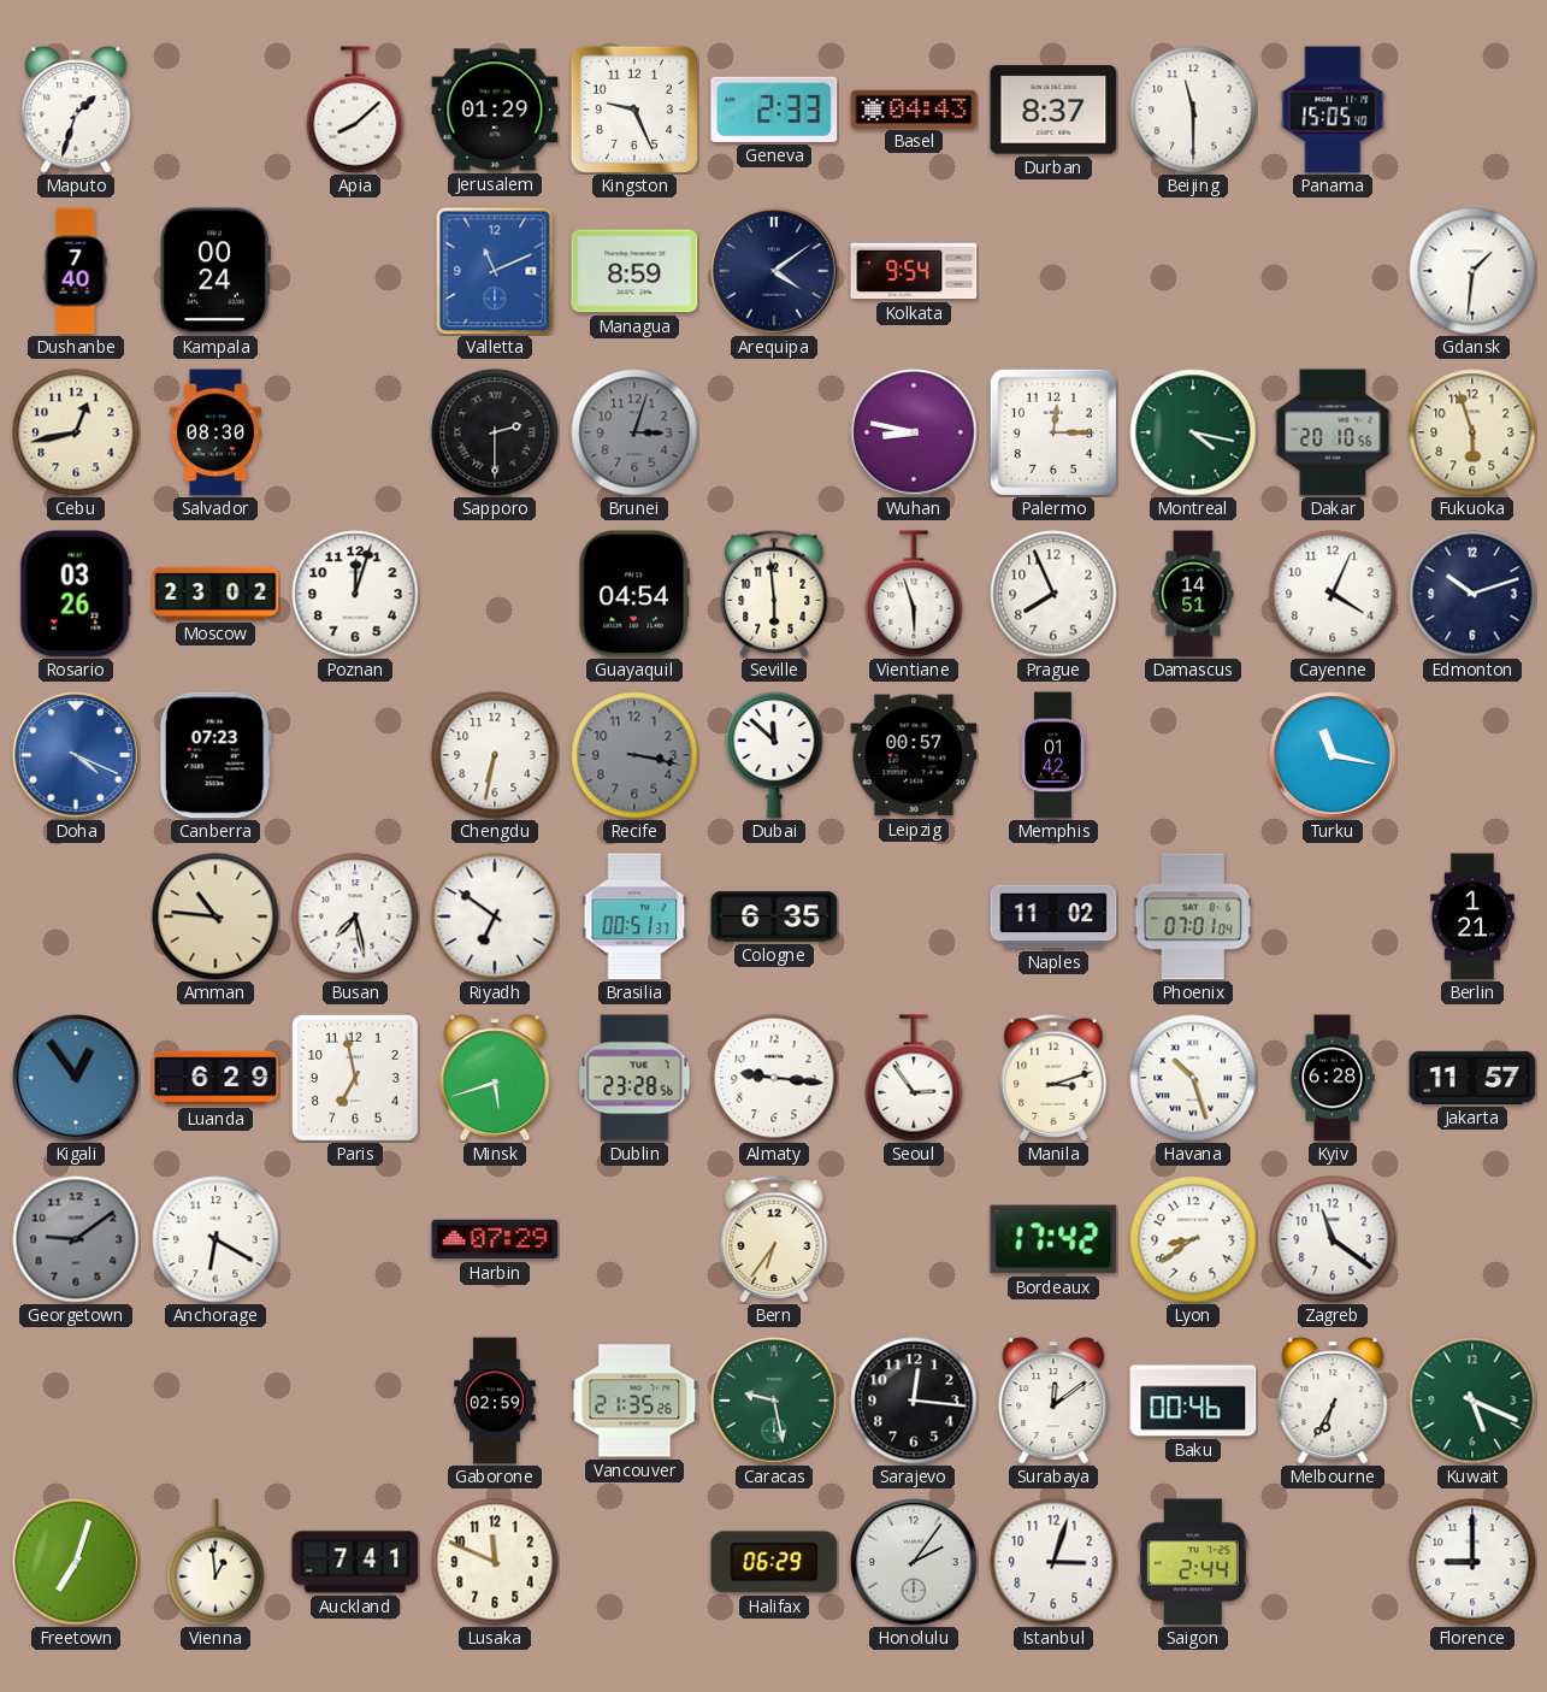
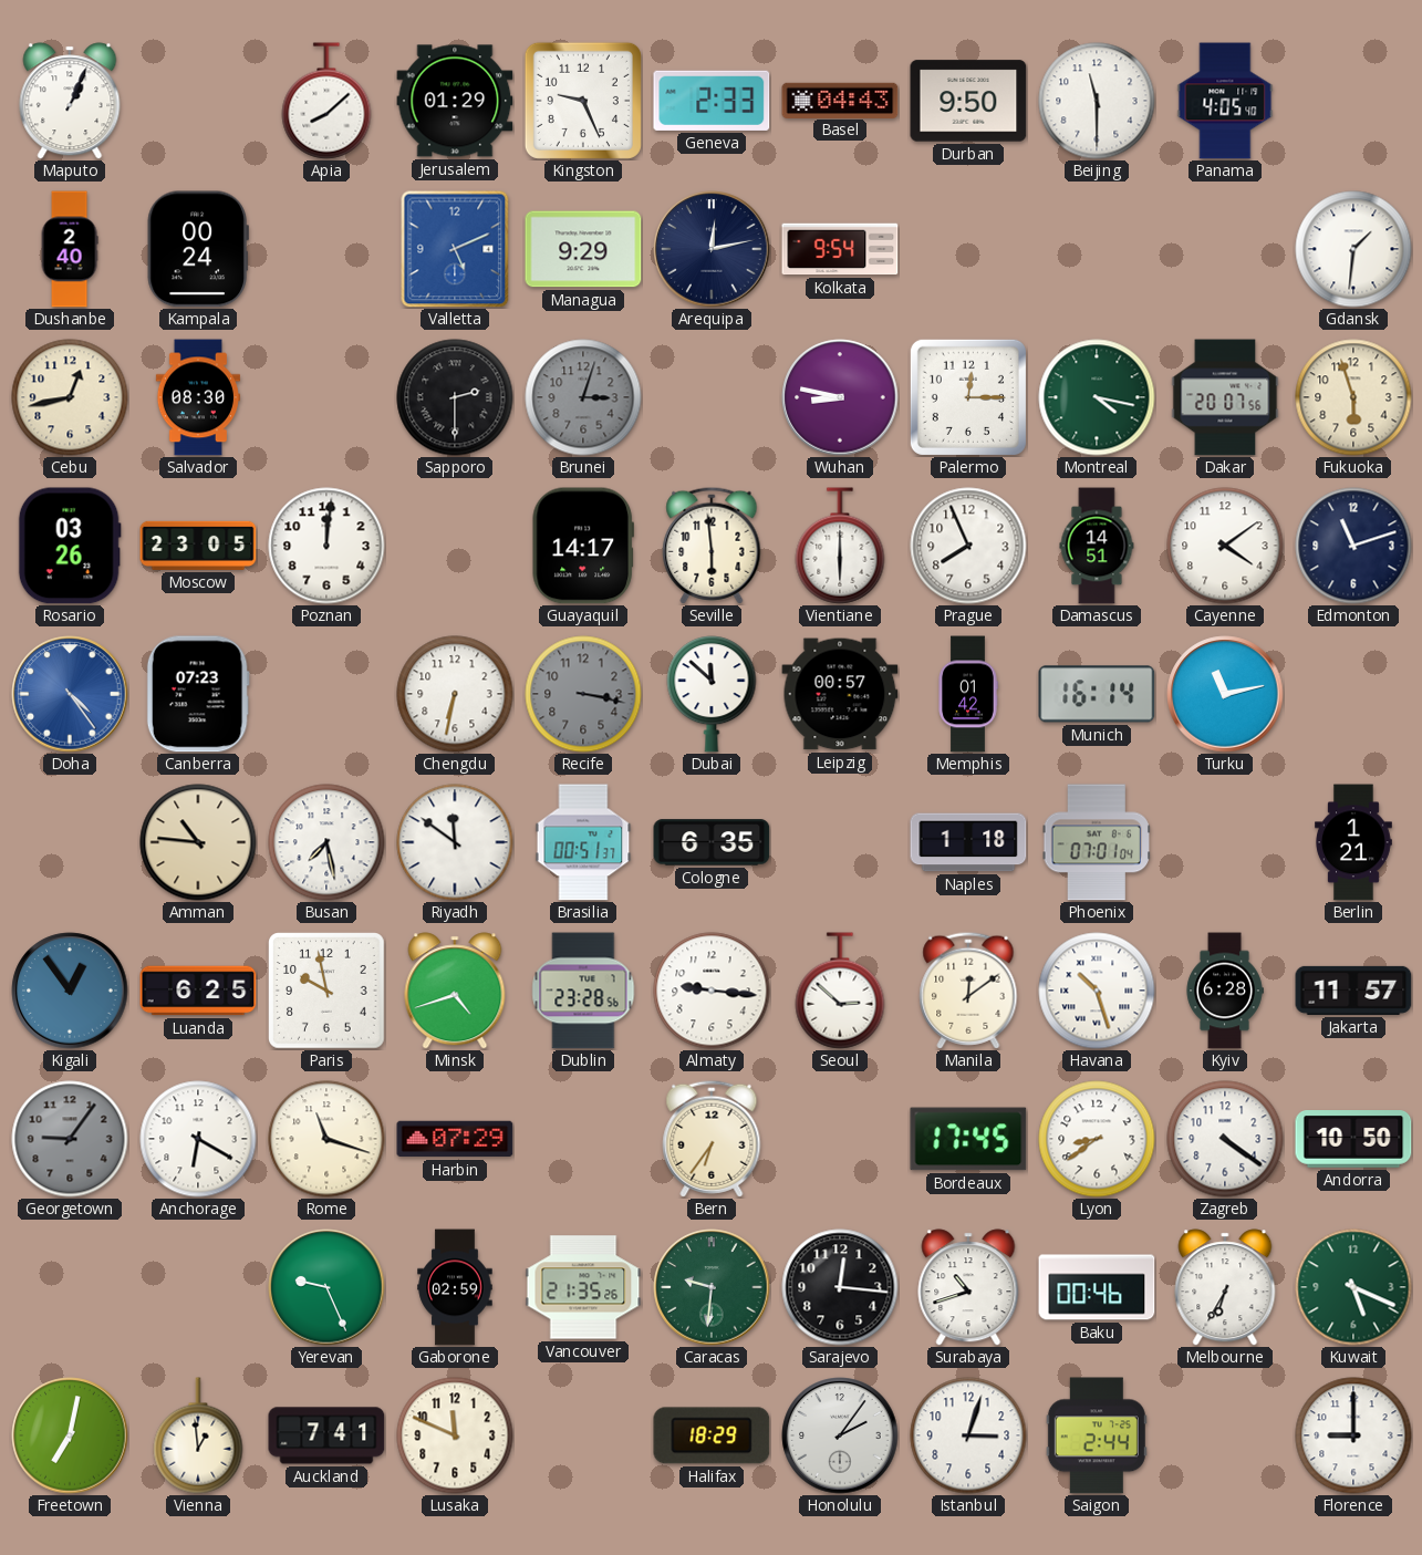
Maputo: 1:33 -> 1:04
Durban: 8:37 -> 9:50
Panama: 15:05 -> 4:05
Dushanbe: 7:40 -> 2:40
Valletta: 11:11 -> 5:11
Managua: 8:59 -> 9:29
Arequipa: 4:09 -> 12:13
Dakar: 20:10 -> 20:07
Moscow: 23:02 -> 23:05
Poznan: 12:03 -> 12:01
Guayaquil: 04:54 -> 14:17
Vientiane: 5:57 -> 6:00
Cayenne: 4:04 -> 4:09
Edmonton: 10:12 -> 11:12
Doha: 4:19 -> 4:24
Munich: none -> 16:14
Turku: 11:17 -> 11:13
Riyadh: 6:51 -> 11:51
Naples: 11:02 -> 1:18
Luanda: 6:29 -> 6:25
Paris: 6:58 -> 9:58
Minsk: 5:42 -> 4:42
Seoul: 2:54 -> 2:52
Manila: 3:12 -> 12:09
Georgetown: 9:09 -> 9:06
Rome: none -> 11:18
Bordeaux: 17:42 -> 17:45
Zagreb: 11:21 -> 4:21
Andorra: none -> 10:50
Yerevan: none -> 9:26
Caracas: 9:28 -> 9:31
Surabaya: 12:09 -> 10:42
Freetown: 7:03 -> 7:02
Halifax: 06:29 -> 18:29
